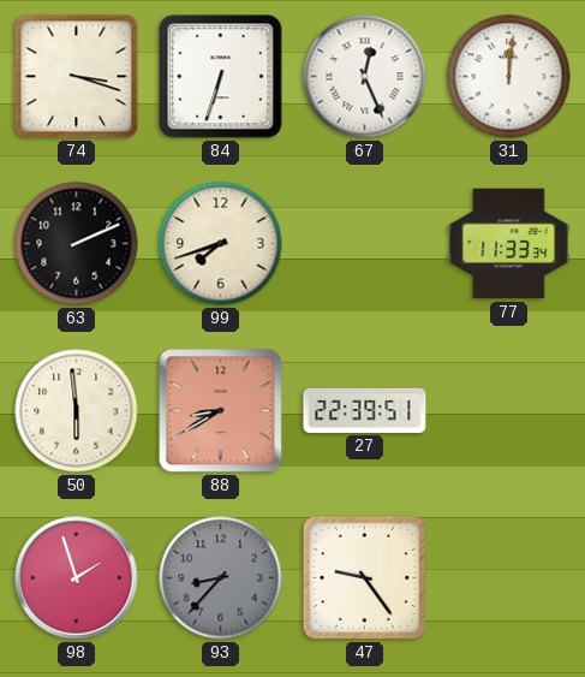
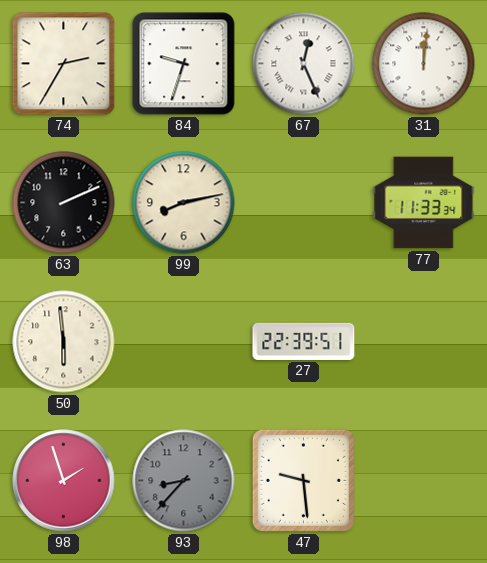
74: 3:18 -> 2:35
84: 6:33 -> 9:33
99: 7:42 -> 8:13
88: 8:40 -> none
47: 9:24 -> 9:29
